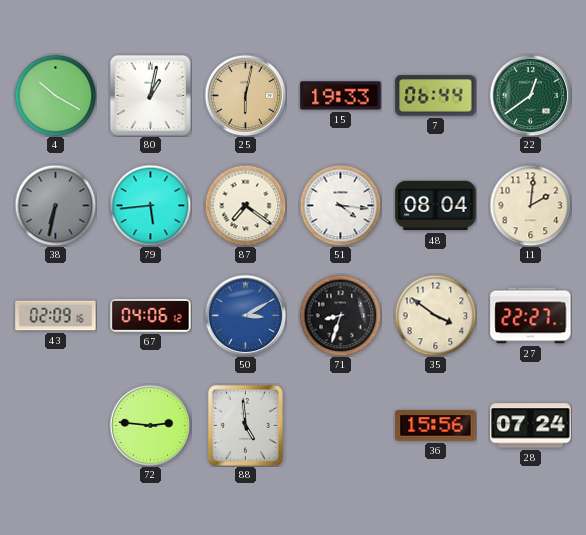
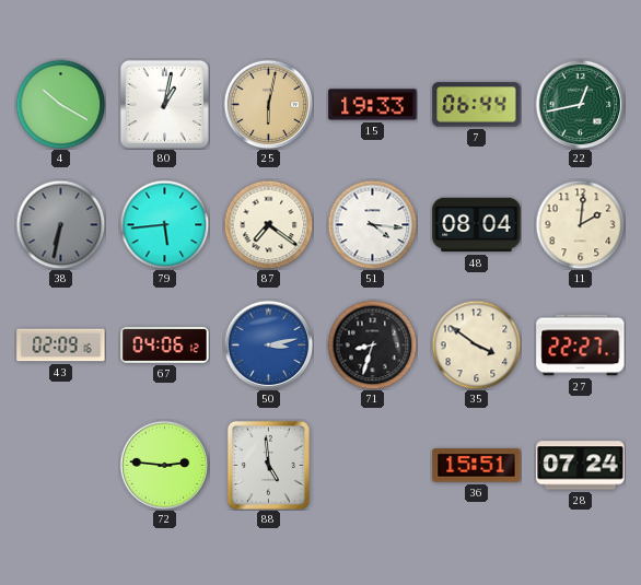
22: 12:39 -> 12:43
50: 3:10 -> 3:13
36: 15:56 -> 15:51
